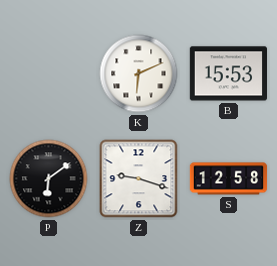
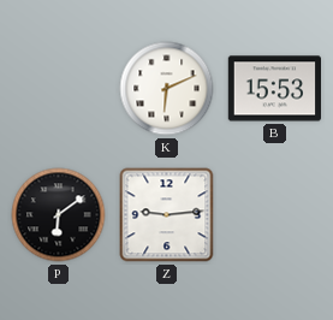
Z: 9:18 -> 9:14
S: 12:58 -> none
